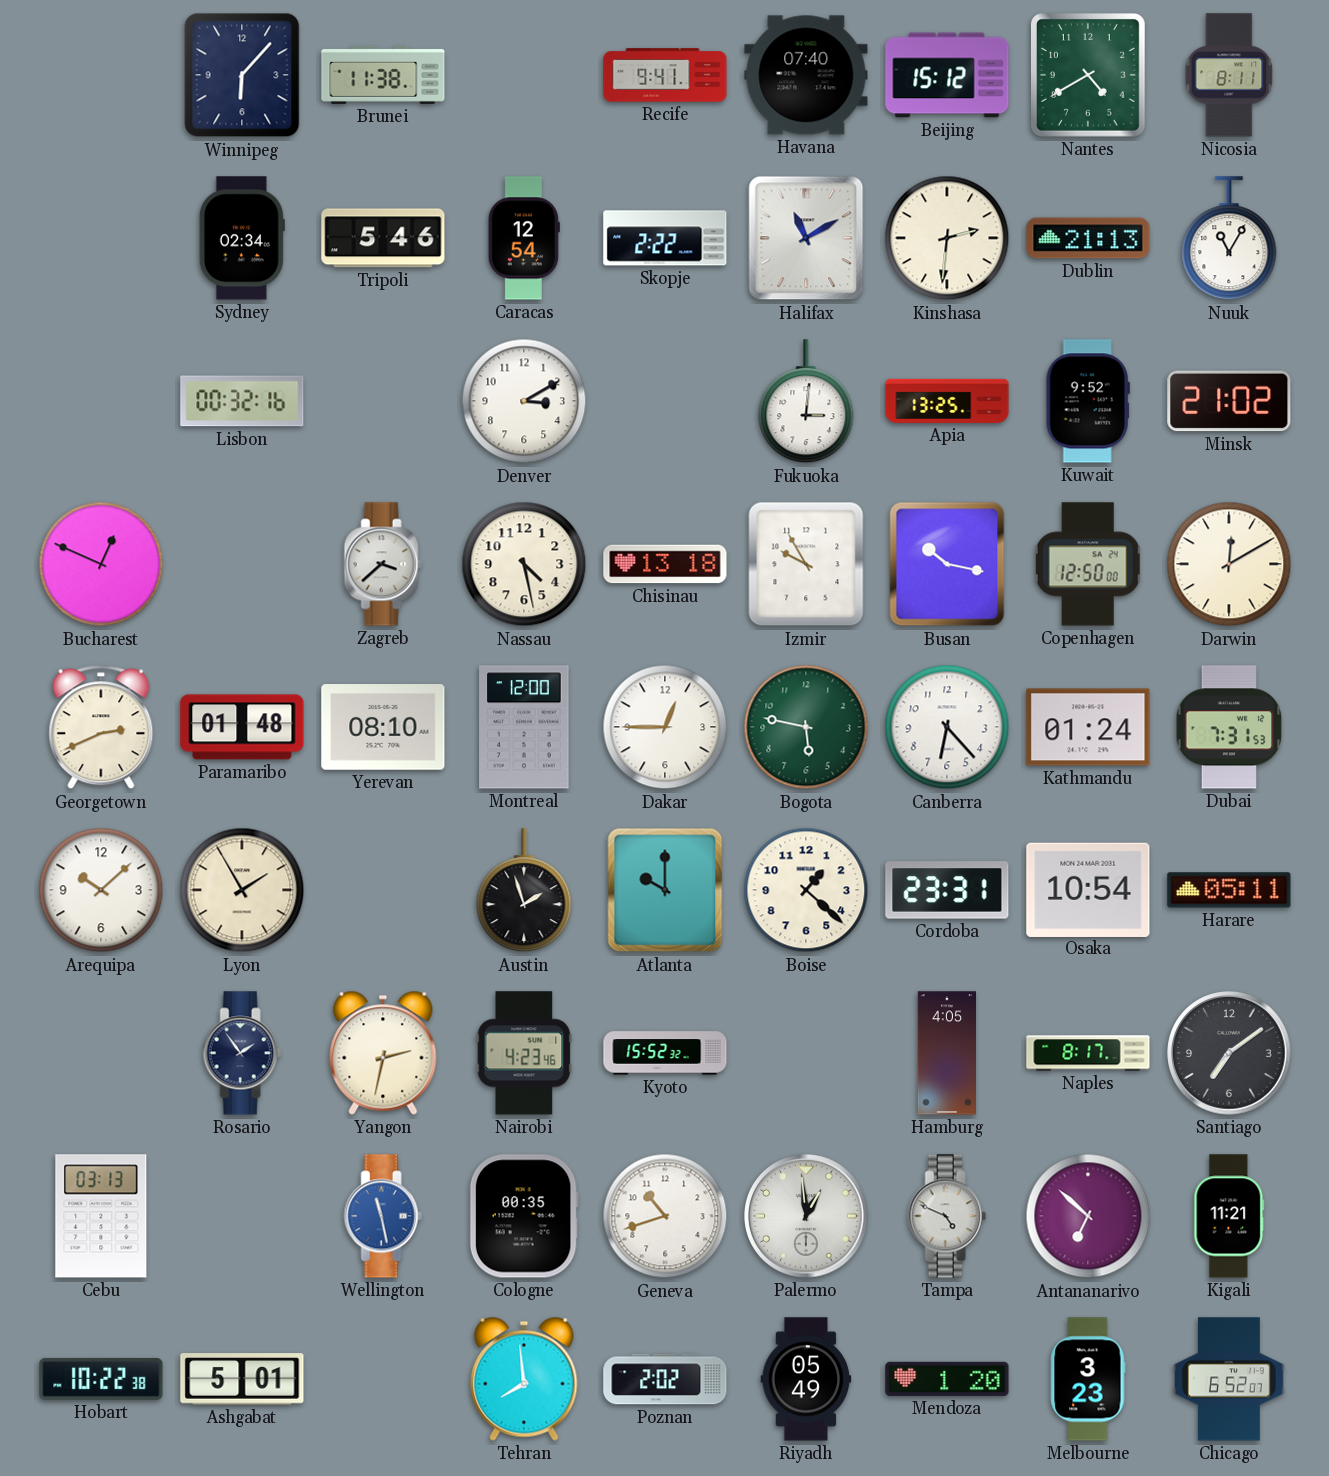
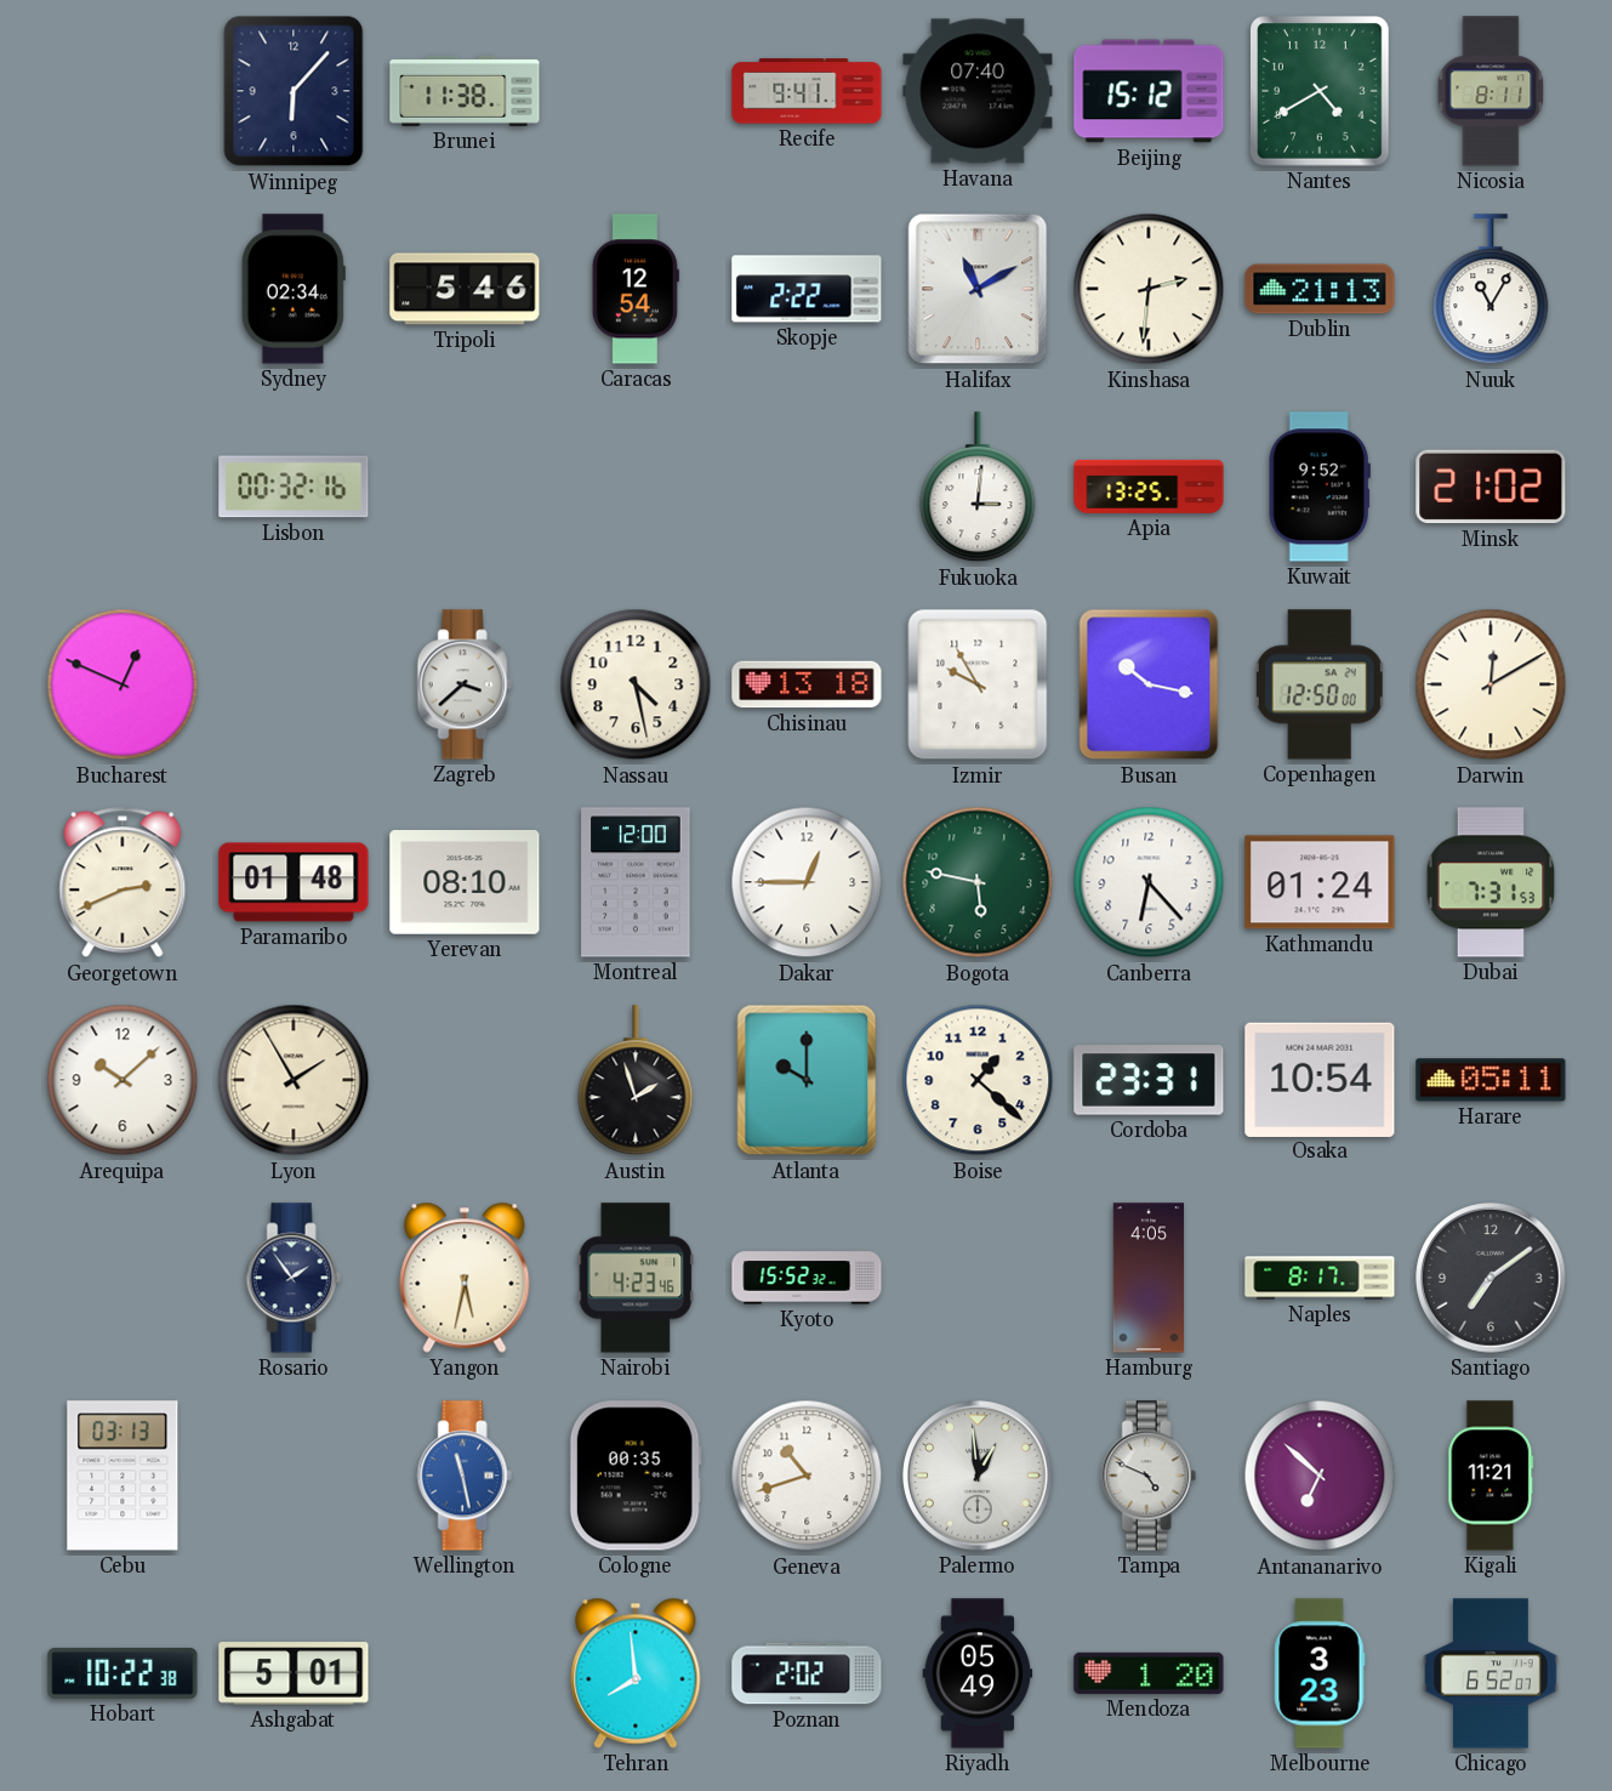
Denver: 3:10 -> none
Yangon: 2:32 -> 5:32
